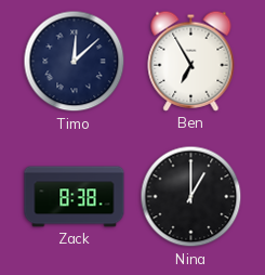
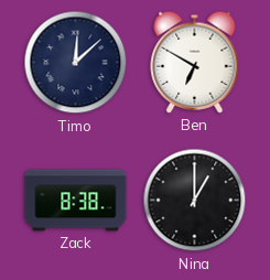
Ben: 6:55 -> 6:50
